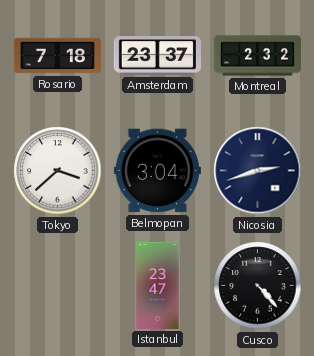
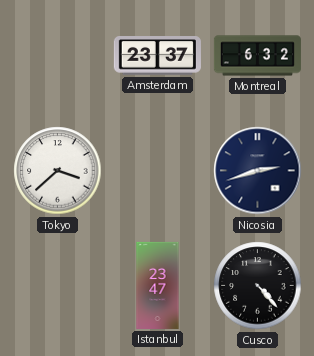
Rosario: 7:18 -> none
Montreal: 2:32 -> 6:32
Belmopan: 3:04 -> none
